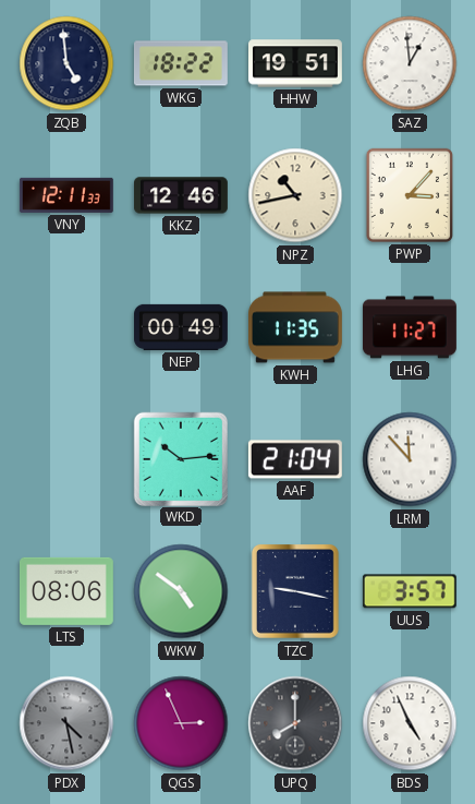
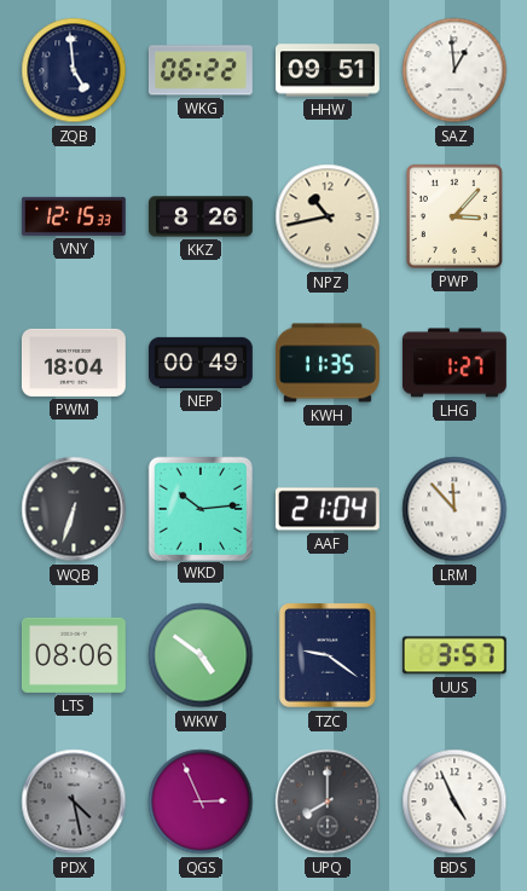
WKG: 18:22 -> 06:22
HHW: 19:51 -> 09:51
VNY: 12:11 -> 12:15
KKZ: 12:46 -> 8:26
PWM: none -> 18:04
LHG: 11:27 -> 1:27
WQB: none -> 6:33
TZC: 9:17 -> 9:21
